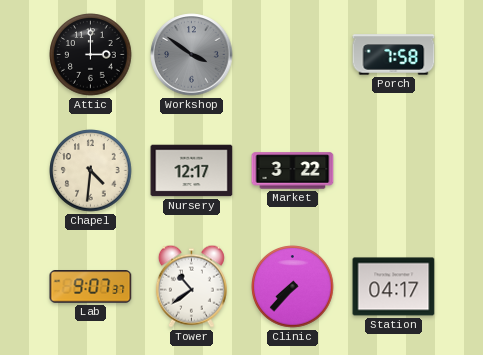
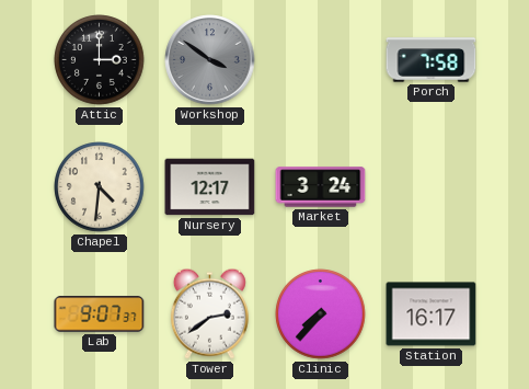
Market: 3:22 -> 3:24
Tower: 10:39 -> 2:39
Station: 04:17 -> 16:17
